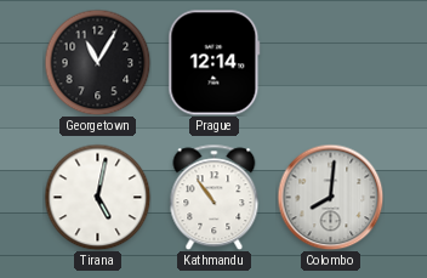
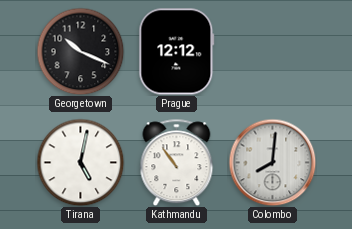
Georgetown: 11:05 -> 10:19
Prague: 12:14 -> 12:12
